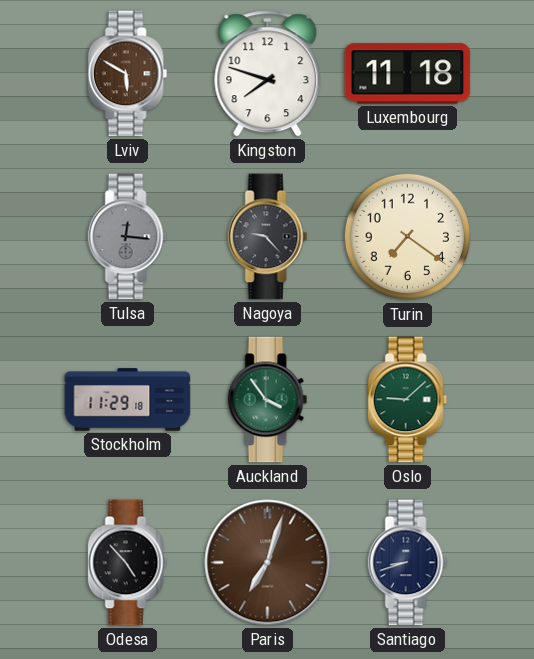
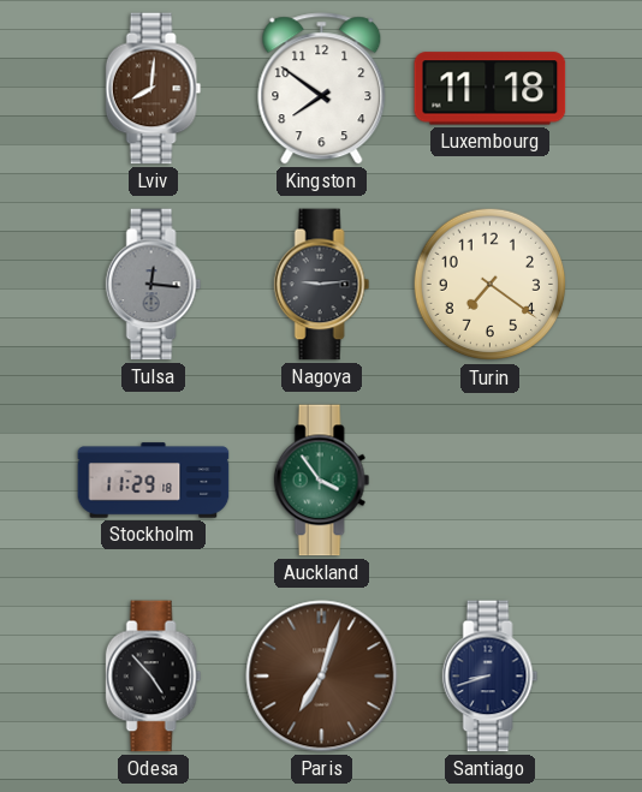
Lviv: 5:50 -> 8:01
Kingston: 7:48 -> 7:51
Nagoya: 9:23 -> 9:14
Oslo: 9:08 -> none
